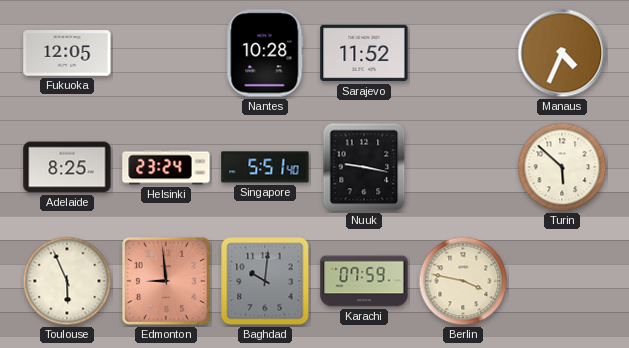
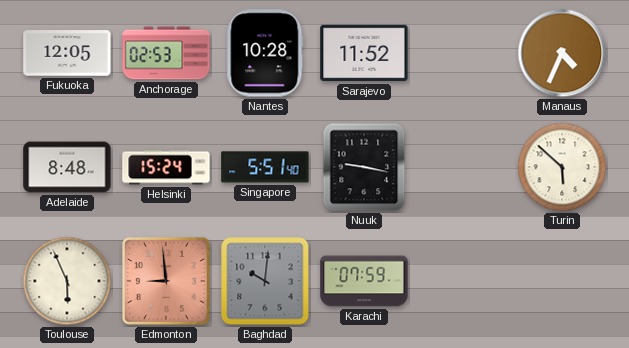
Anchorage: none -> 02:53
Adelaide: 8:25 -> 8:48
Helsinki: 23:24 -> 15:24
Berlin: 3:47 -> none
